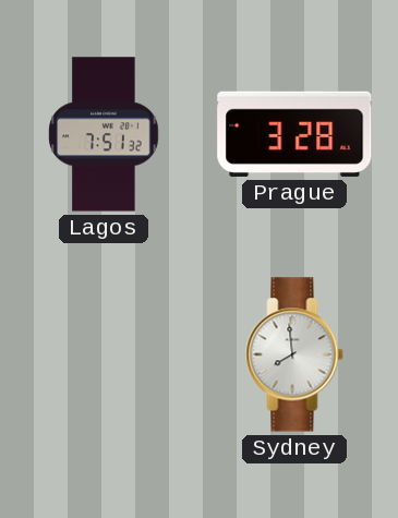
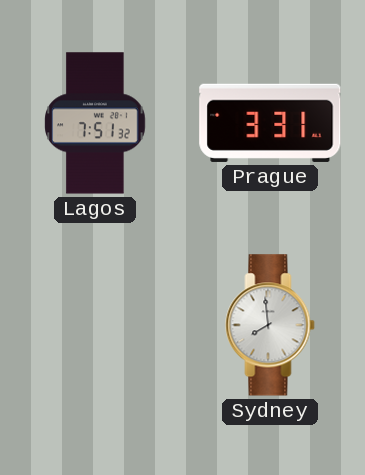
Prague: 3:28 -> 3:31
